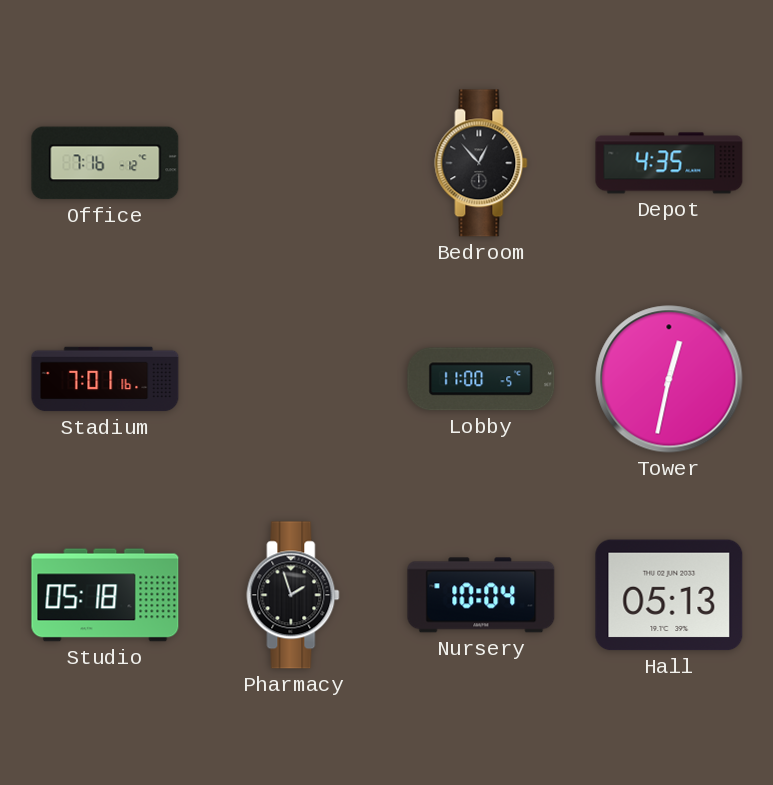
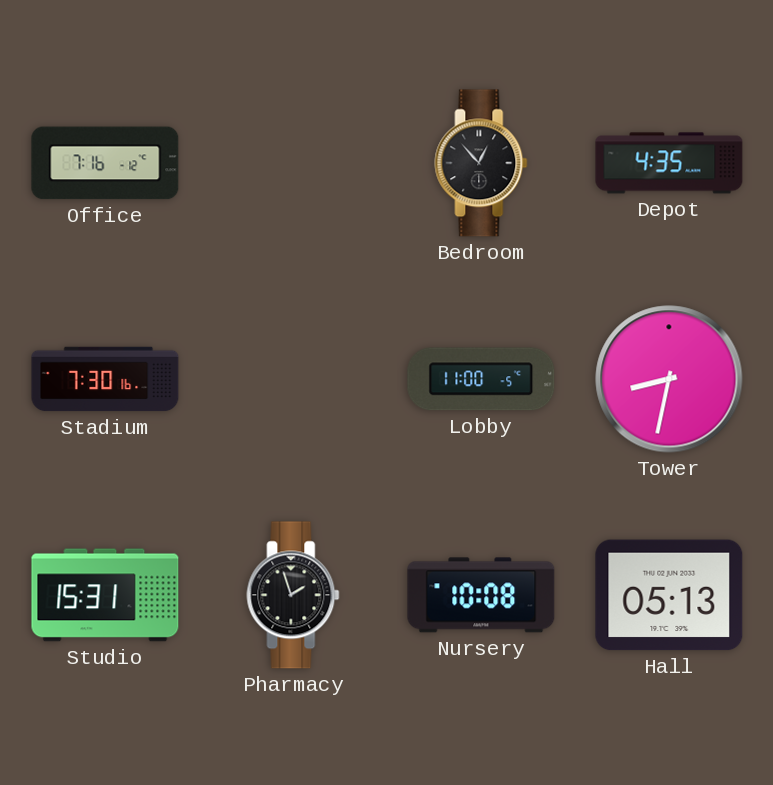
Stadium: 7:01 -> 7:30
Tower: 12:32 -> 8:32
Studio: 05:18 -> 15:31
Nursery: 10:04 -> 10:08
